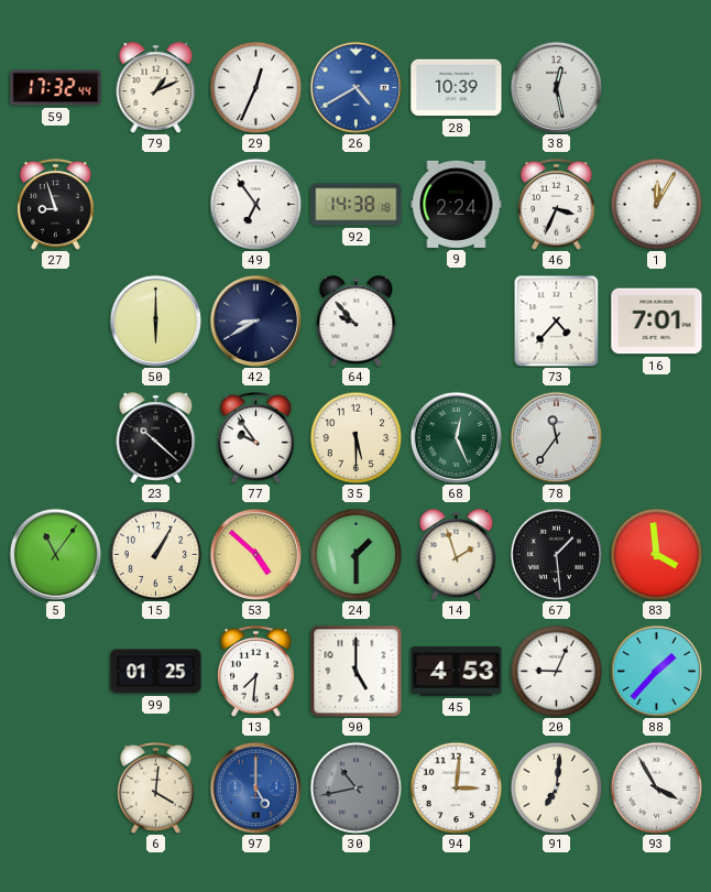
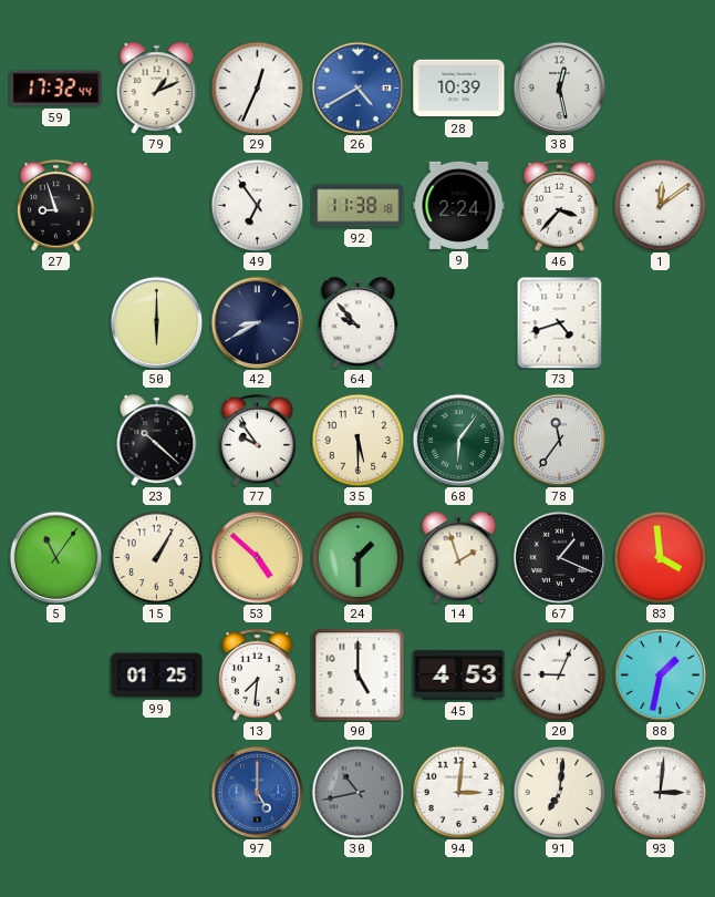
92: 14:38 -> 11:38
46: 3:34 -> 3:37
1: 12:05 -> 12:09
73: 4:37 -> 4:42
16: 7:01 -> none
68: 12:26 -> 6:06
67: 1:29 -> 1:19
88: 1:37 -> 1:32
6: 4:01 -> none
93: 3:55 -> 3:01
